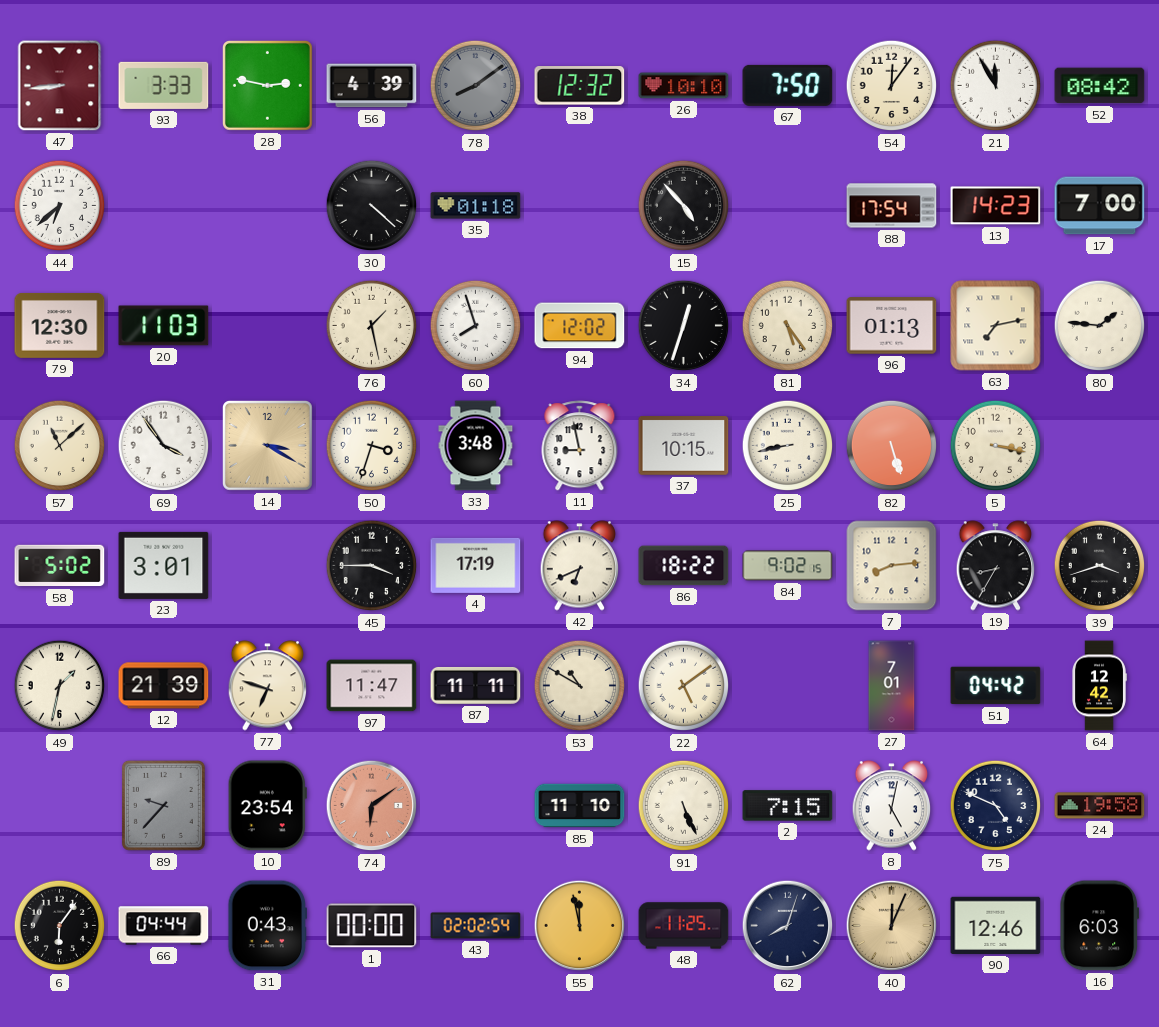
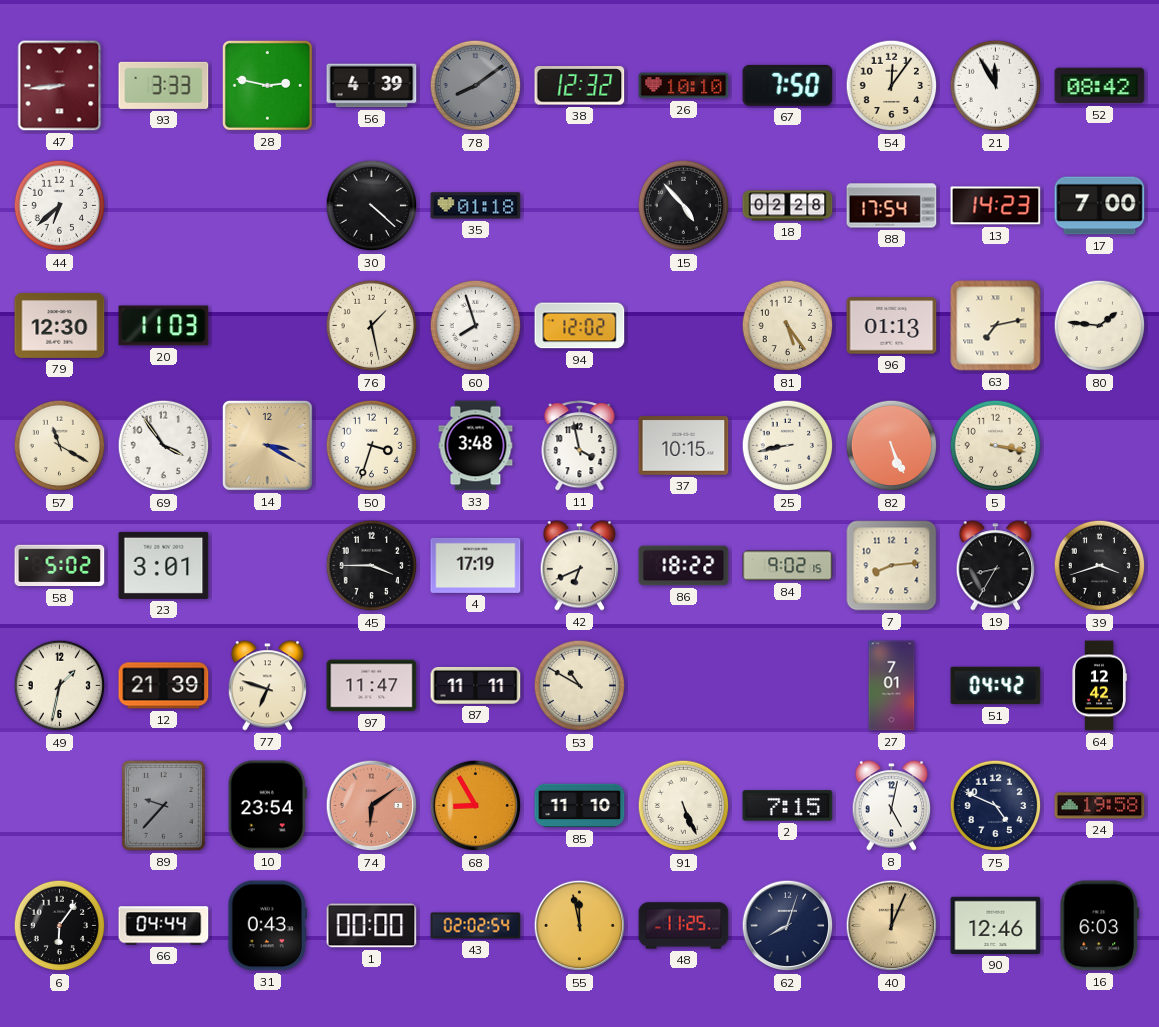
18: none -> 02:28
34: 12:33 -> none
57: 11:08 -> 11:20
11: 8:58 -> 3:58
82: 5:27 -> 5:26
22: 5:09 -> none
68: none -> 8:55
